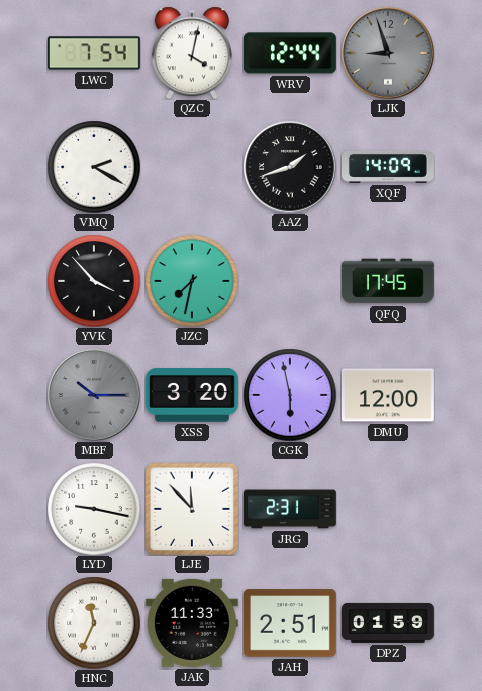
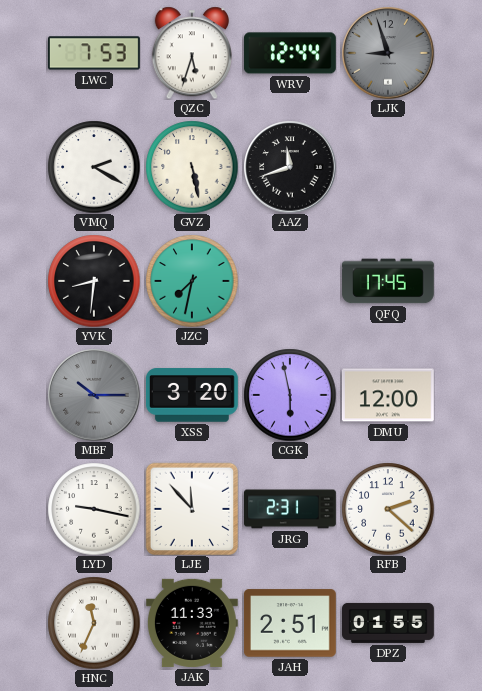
LWC: 7:54 -> 7:53
QZC: 4:02 -> 5:33
GVZ: none -> 5:28
AAZ: 1:42 -> 11:42
XQF: 14:09 -> none
YVK: 3:53 -> 8:31
RFB: none -> 2:22
DPZ: 01:59 -> 01:55
